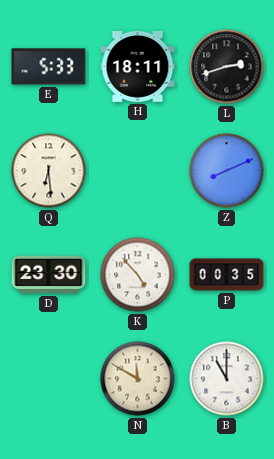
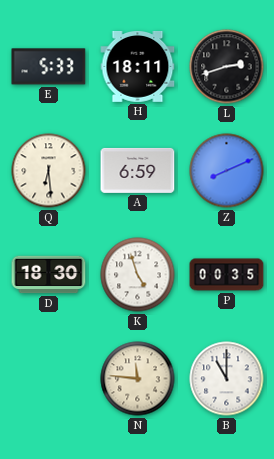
A: none -> 6:59
D: 23:30 -> 18:30
K: 4:53 -> 4:57
N: 11:50 -> 11:46
